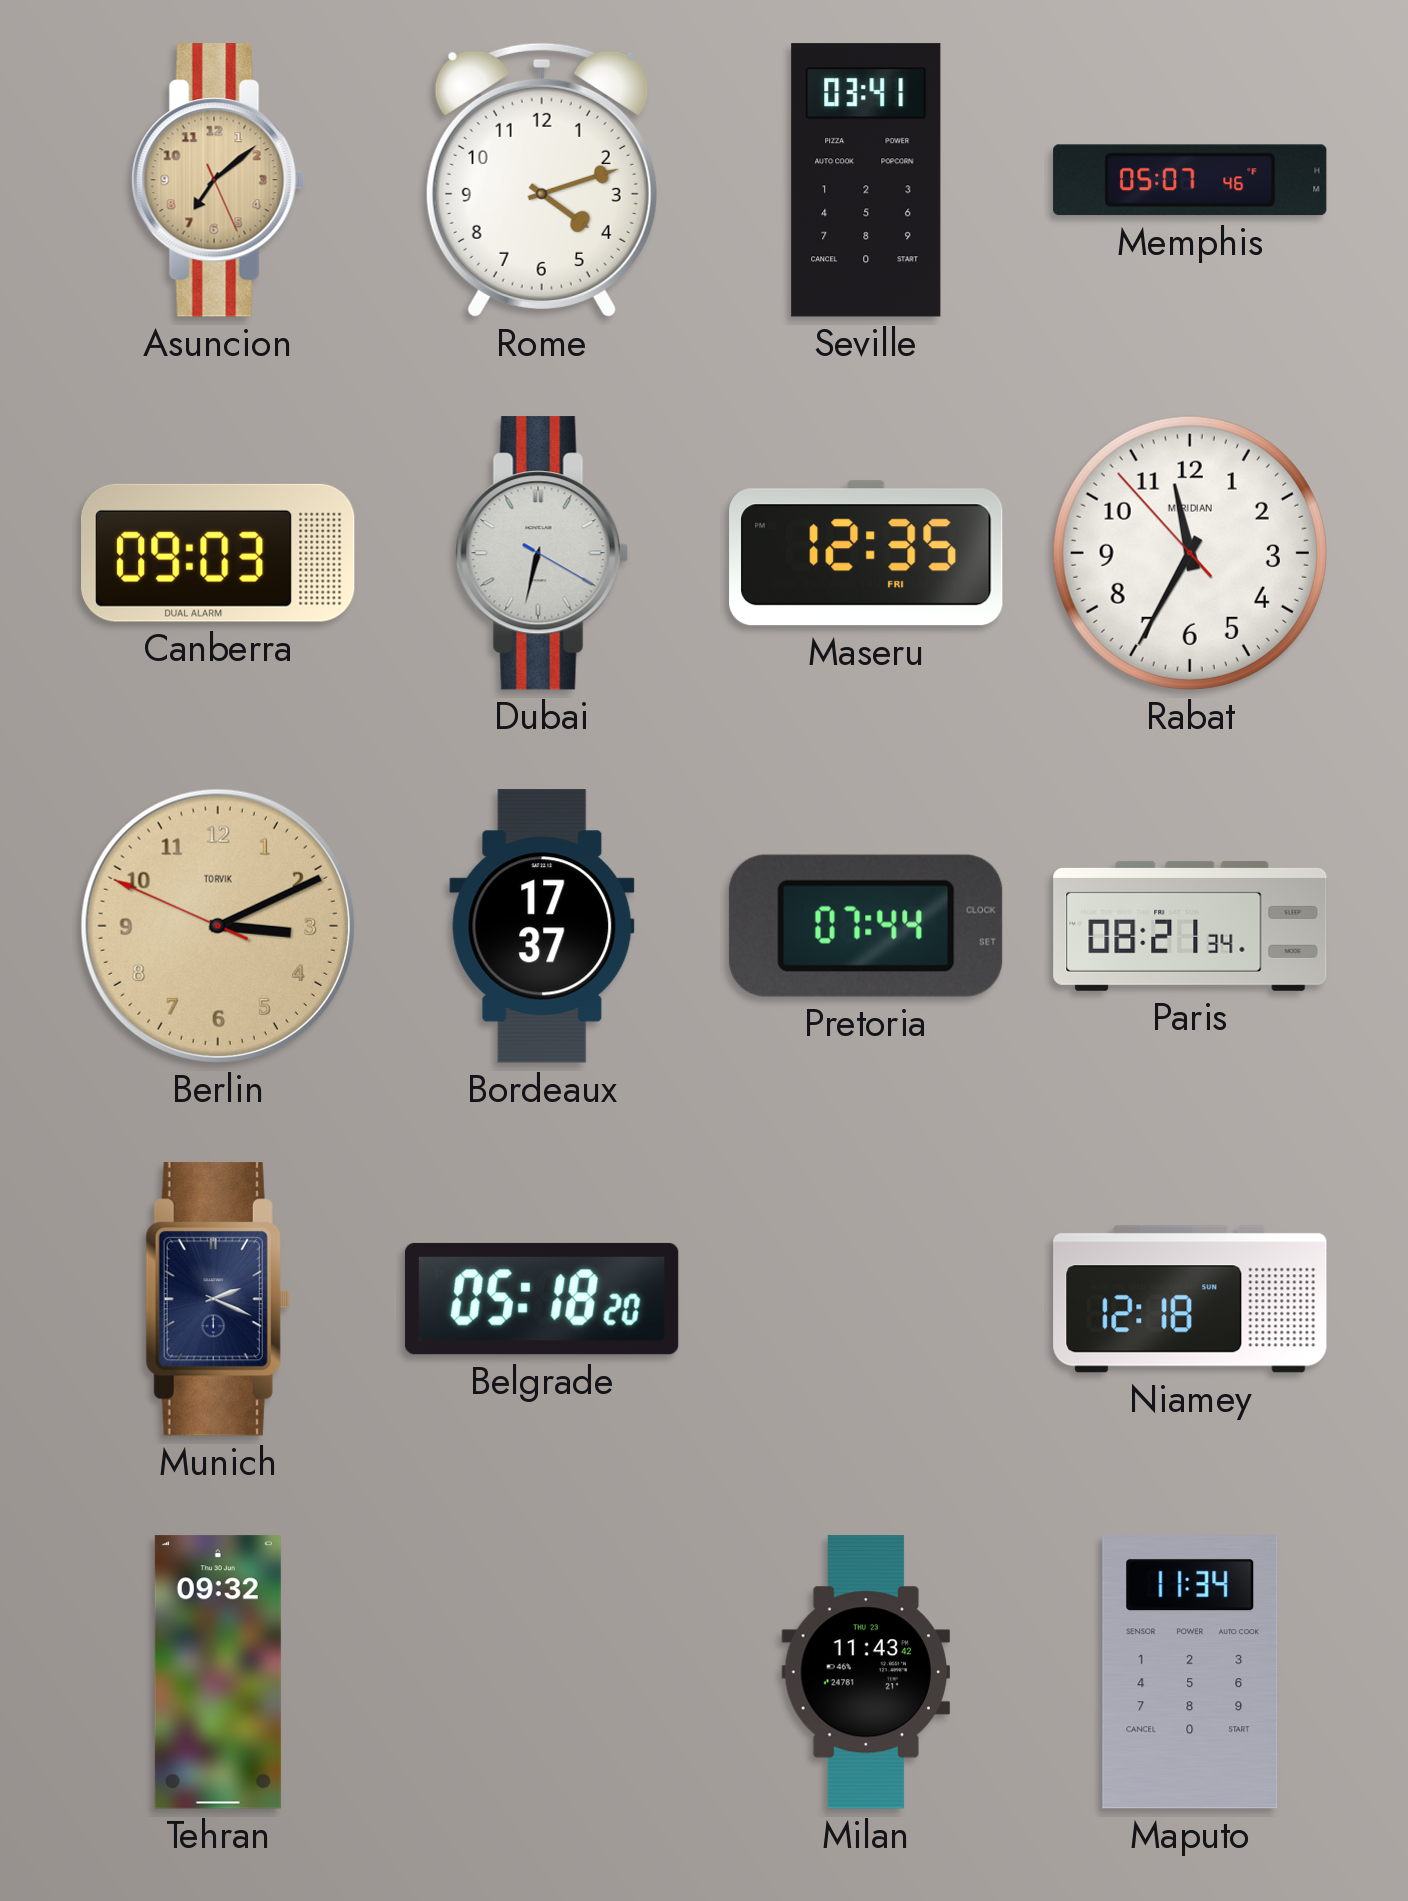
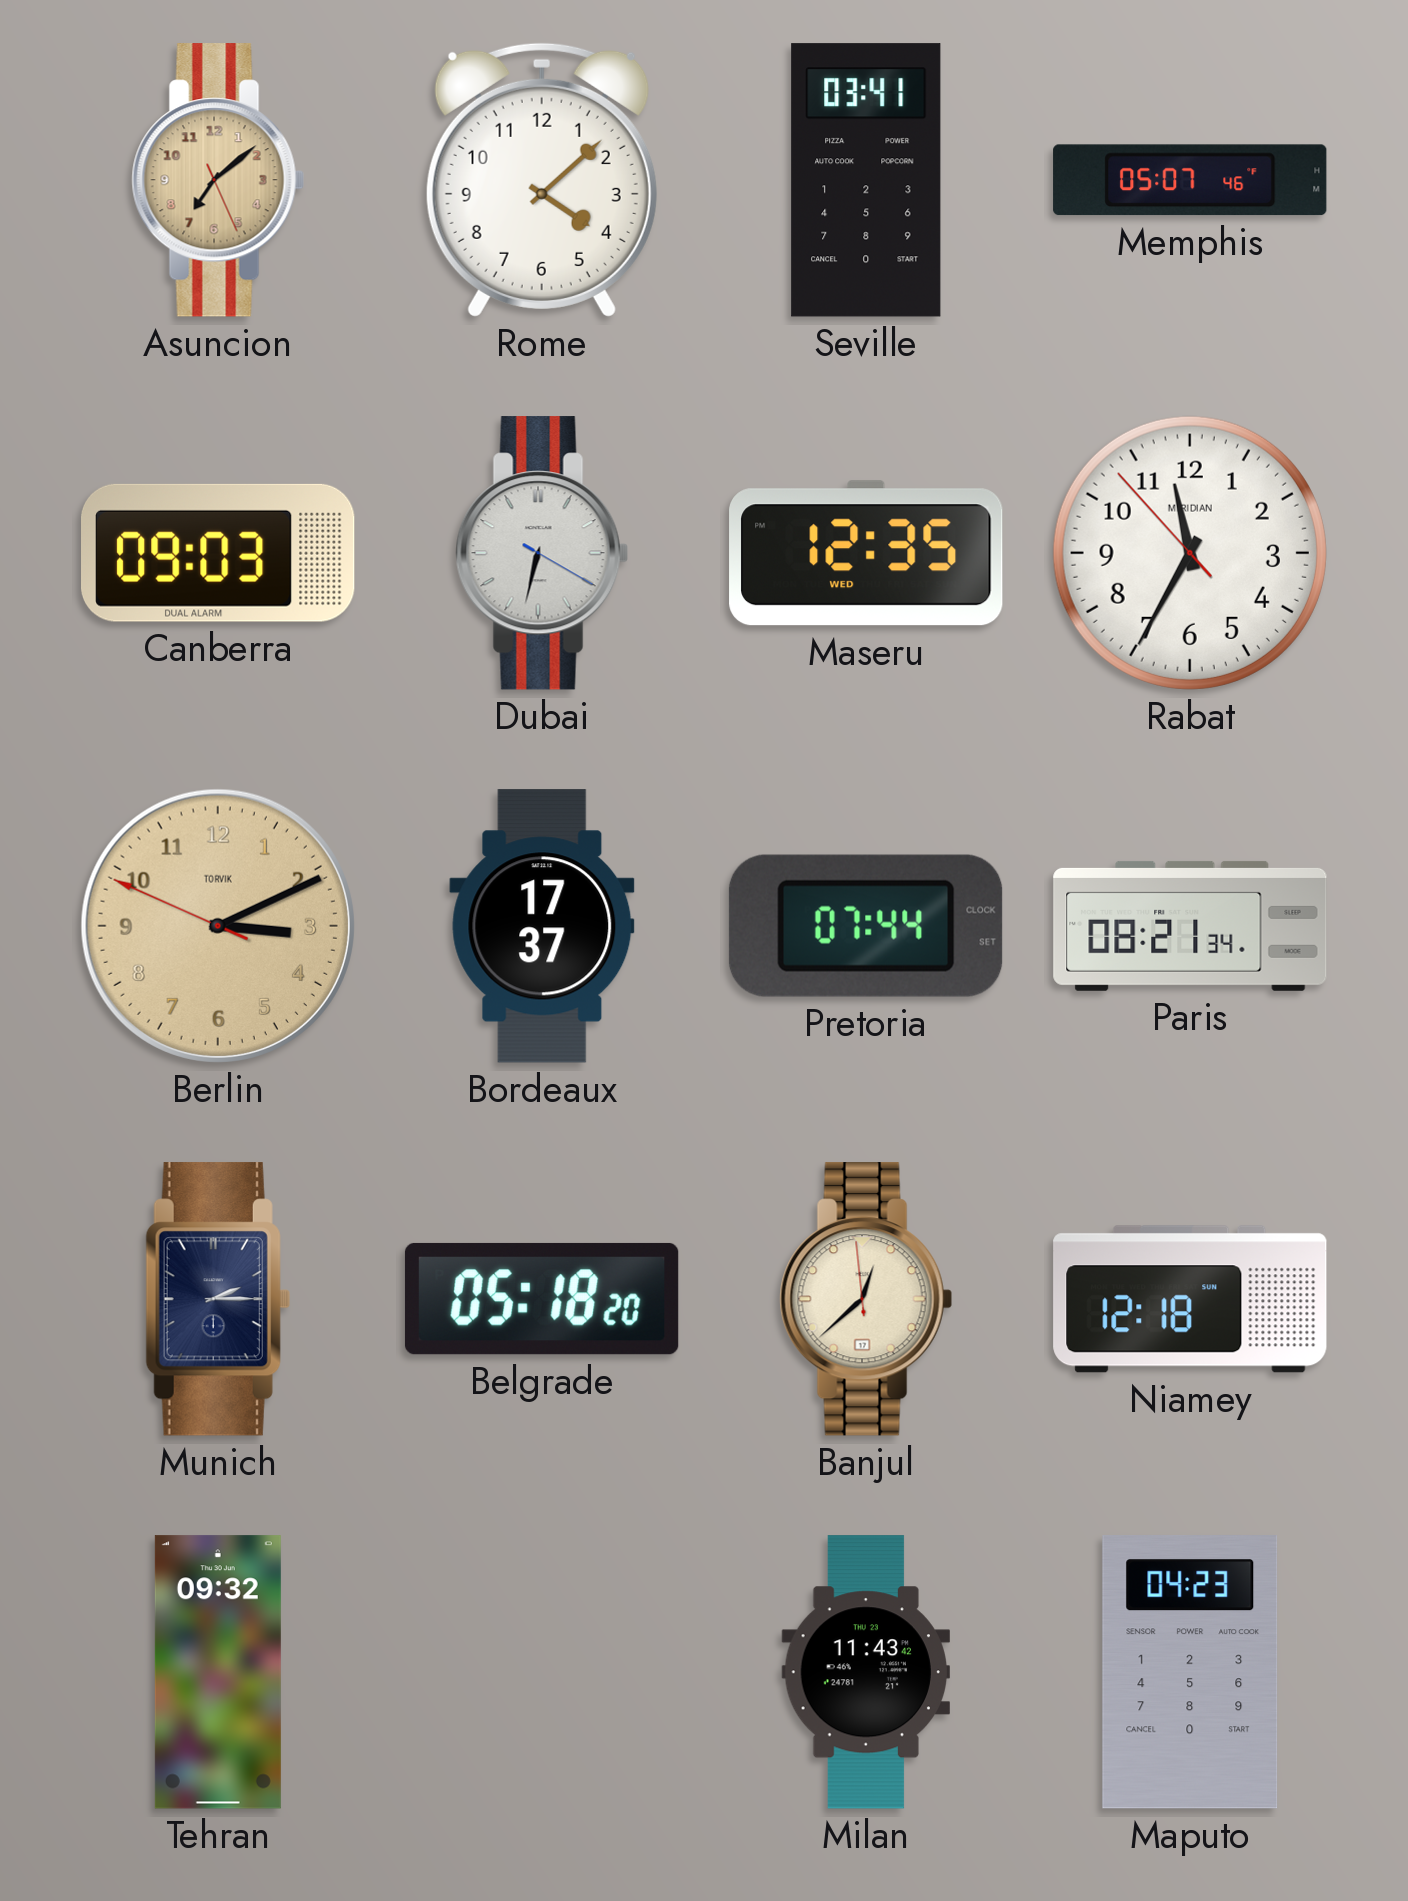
Rome: 4:12 -> 4:08
Maseru date: FRI -> WED
Munich: 2:19 -> 2:15
Banjul: none -> 12:37
Maputo: 11:34 -> 04:23
